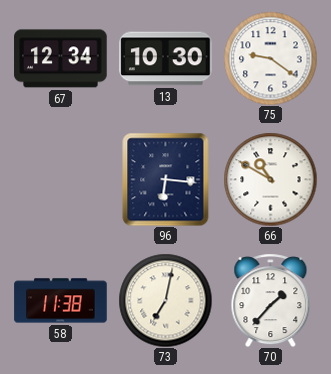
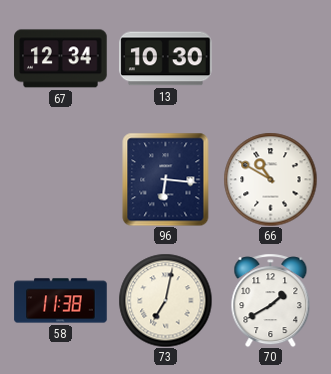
75: 9:21 -> none
70: 1:37 -> 1:40
